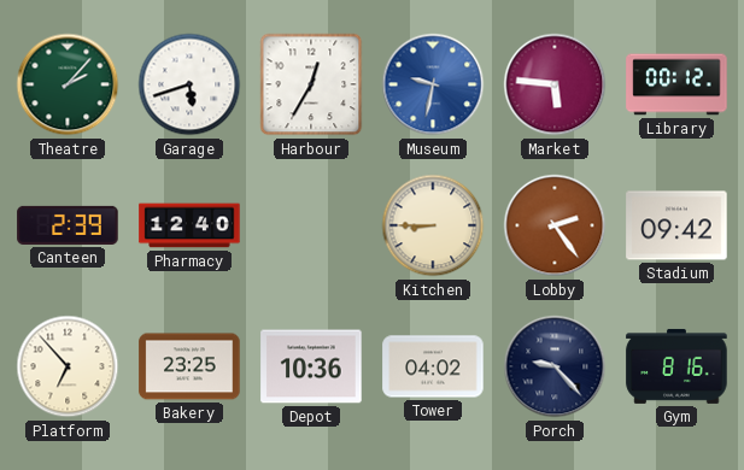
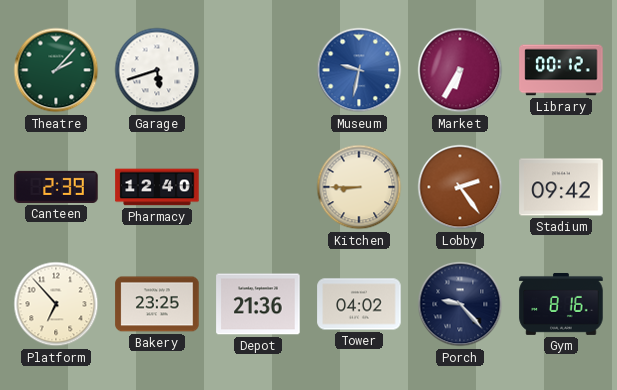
Harbour: 12:35 -> none
Market: 5:46 -> 6:35
Depot: 10:36 -> 21:36
